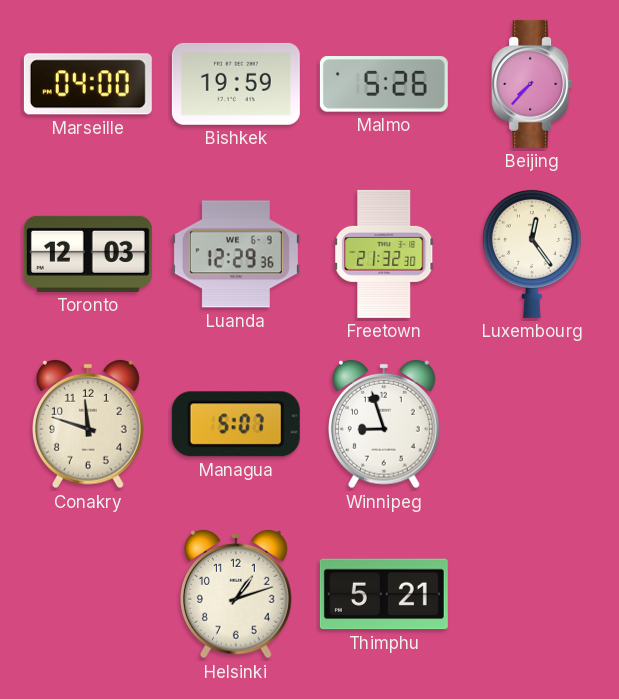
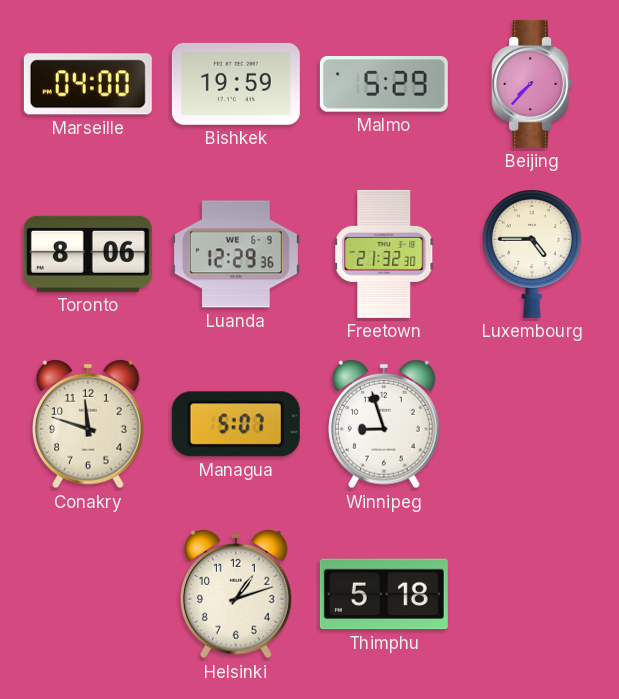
Malmo: 5:26 -> 5:29
Toronto: 12:03 -> 8:06
Luxembourg: 12:24 -> 4:45
Thimphu: 5:21 -> 5:18
